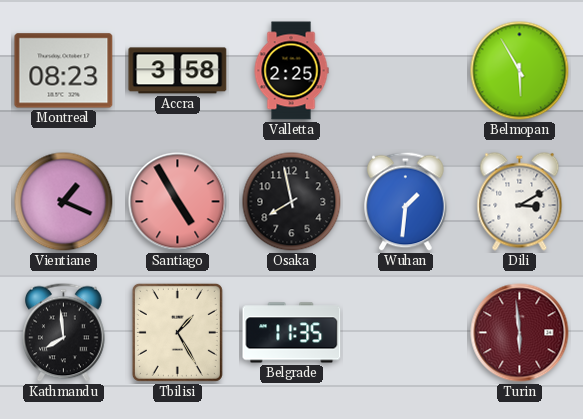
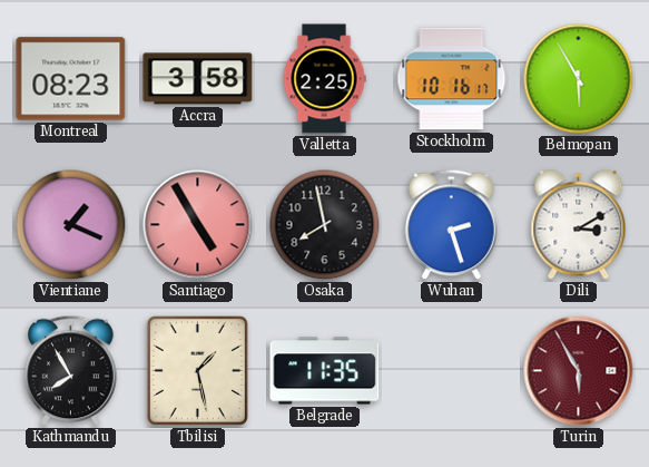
Stockholm: none -> 10:16
Wuhan: 1:31 -> 2:27
Kathmandu: 7:59 -> 7:55
Tbilisi: 1:25 -> 1:28
Turin: 5:59 -> 5:55
